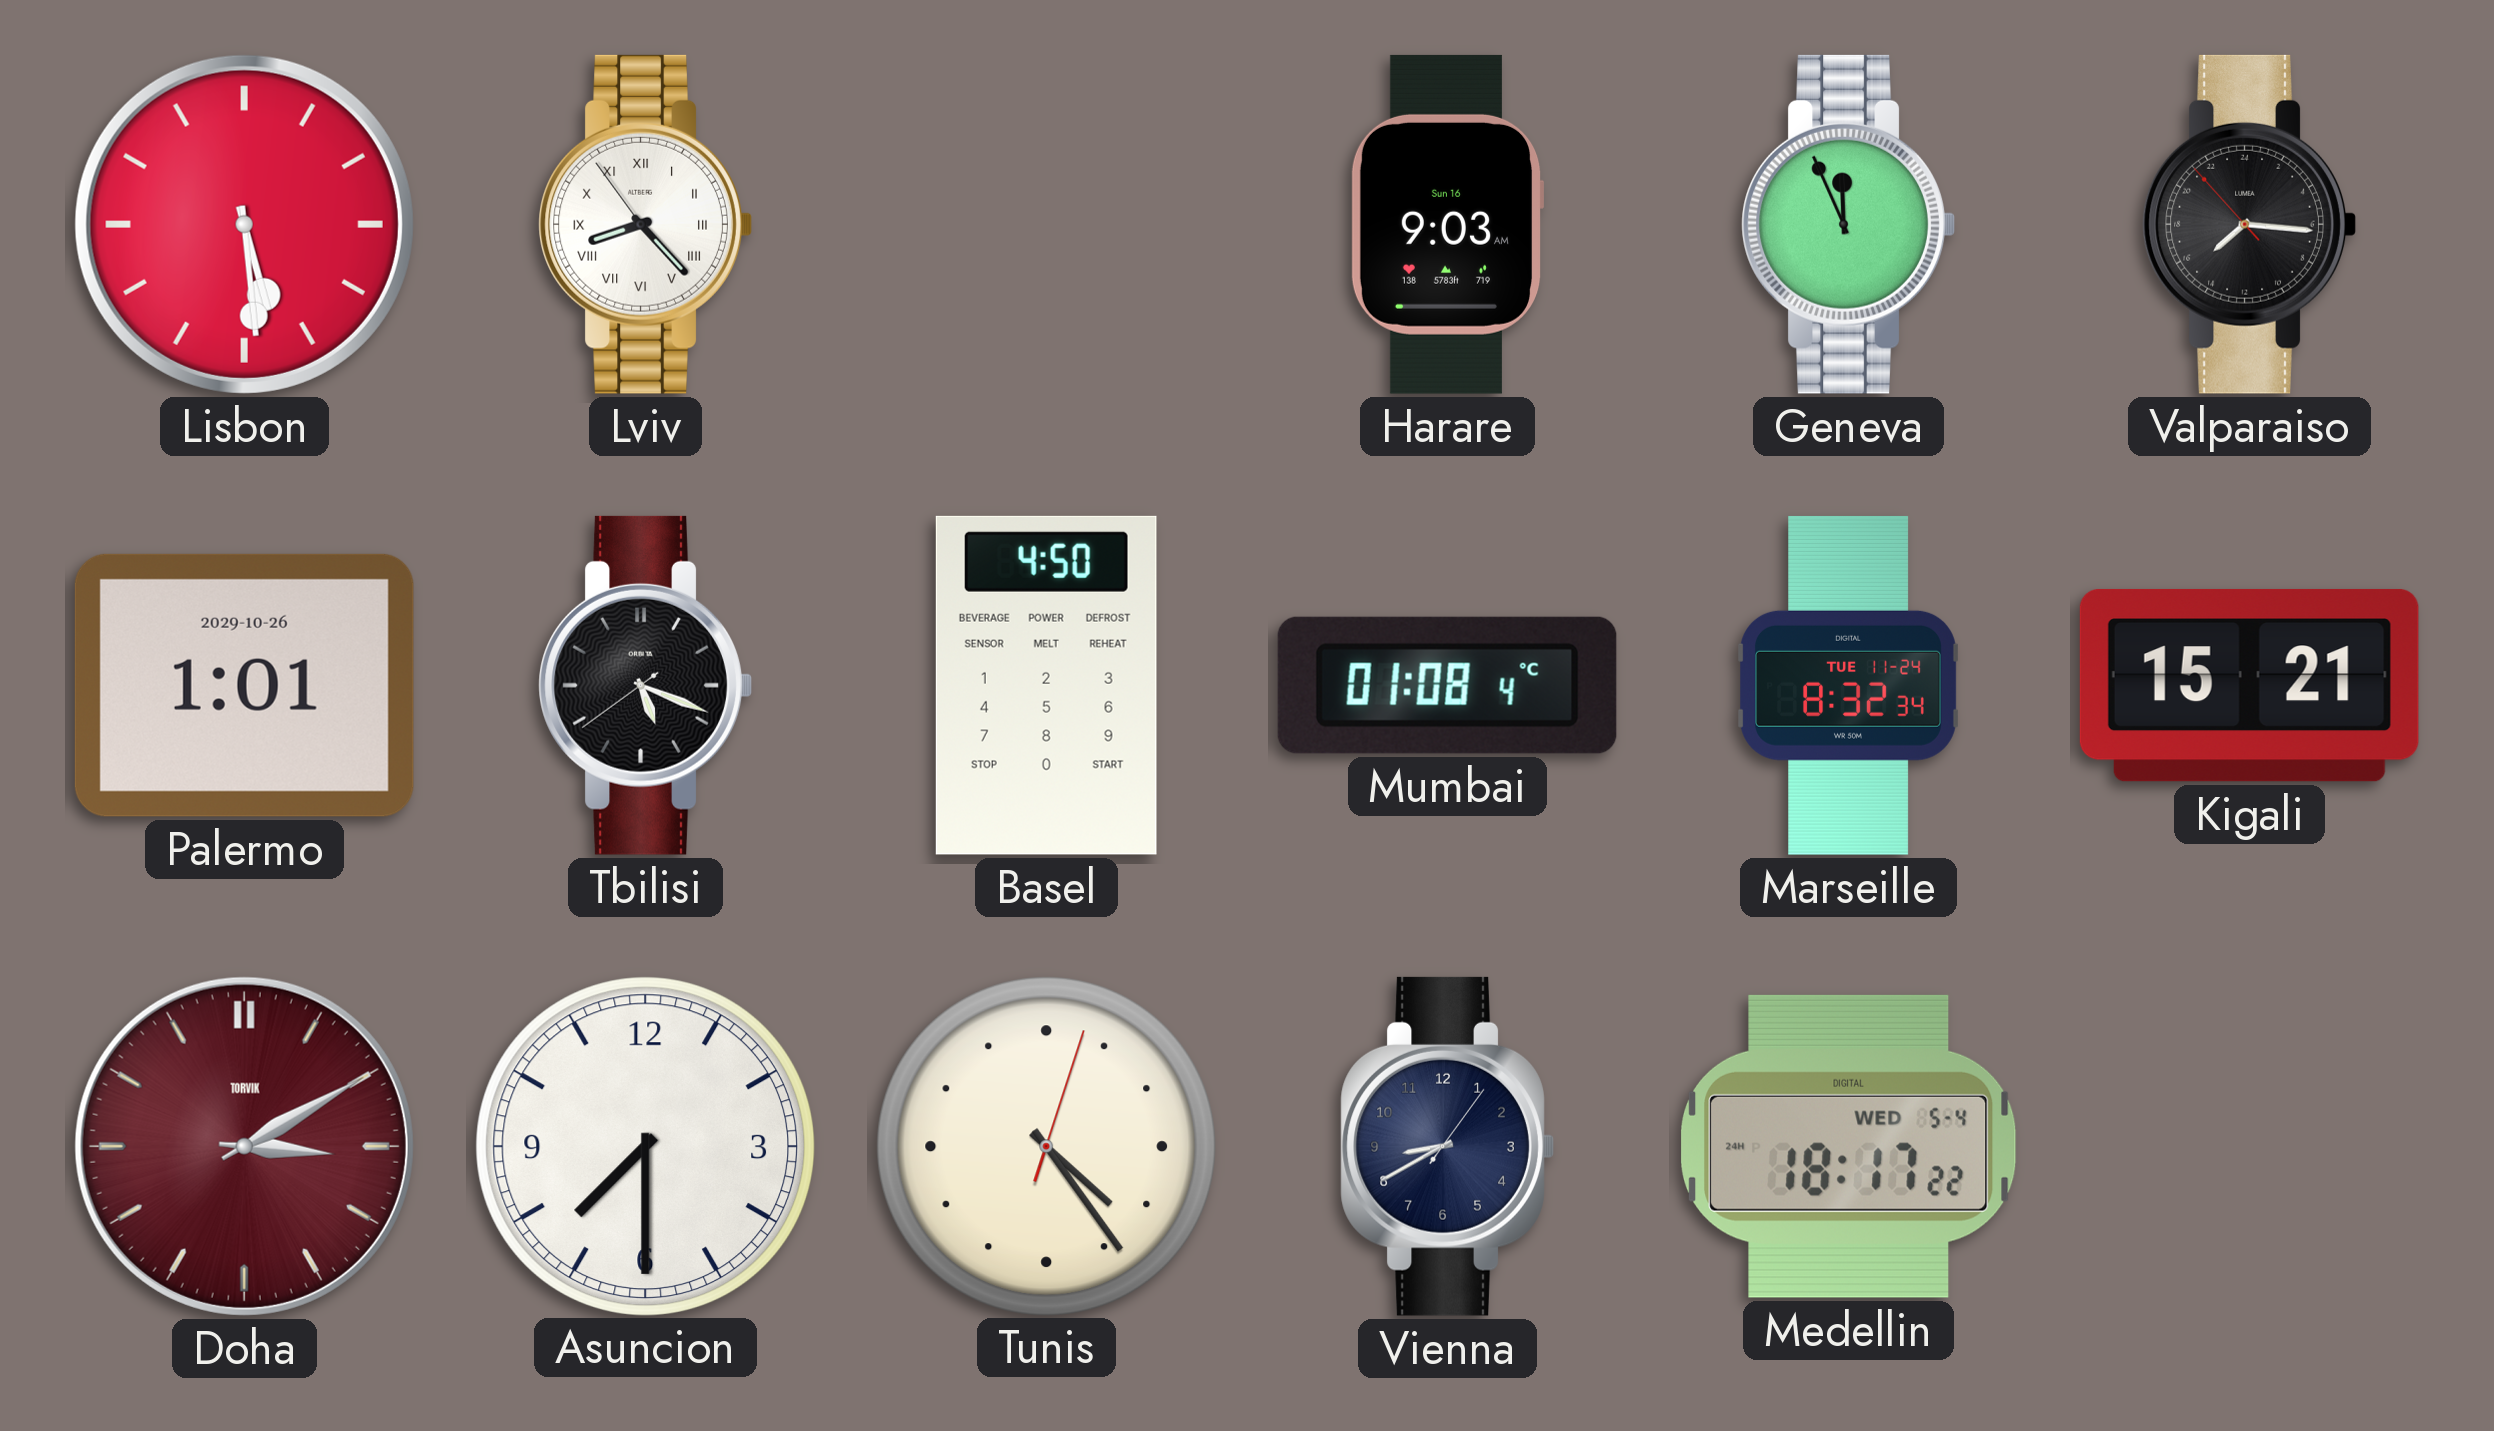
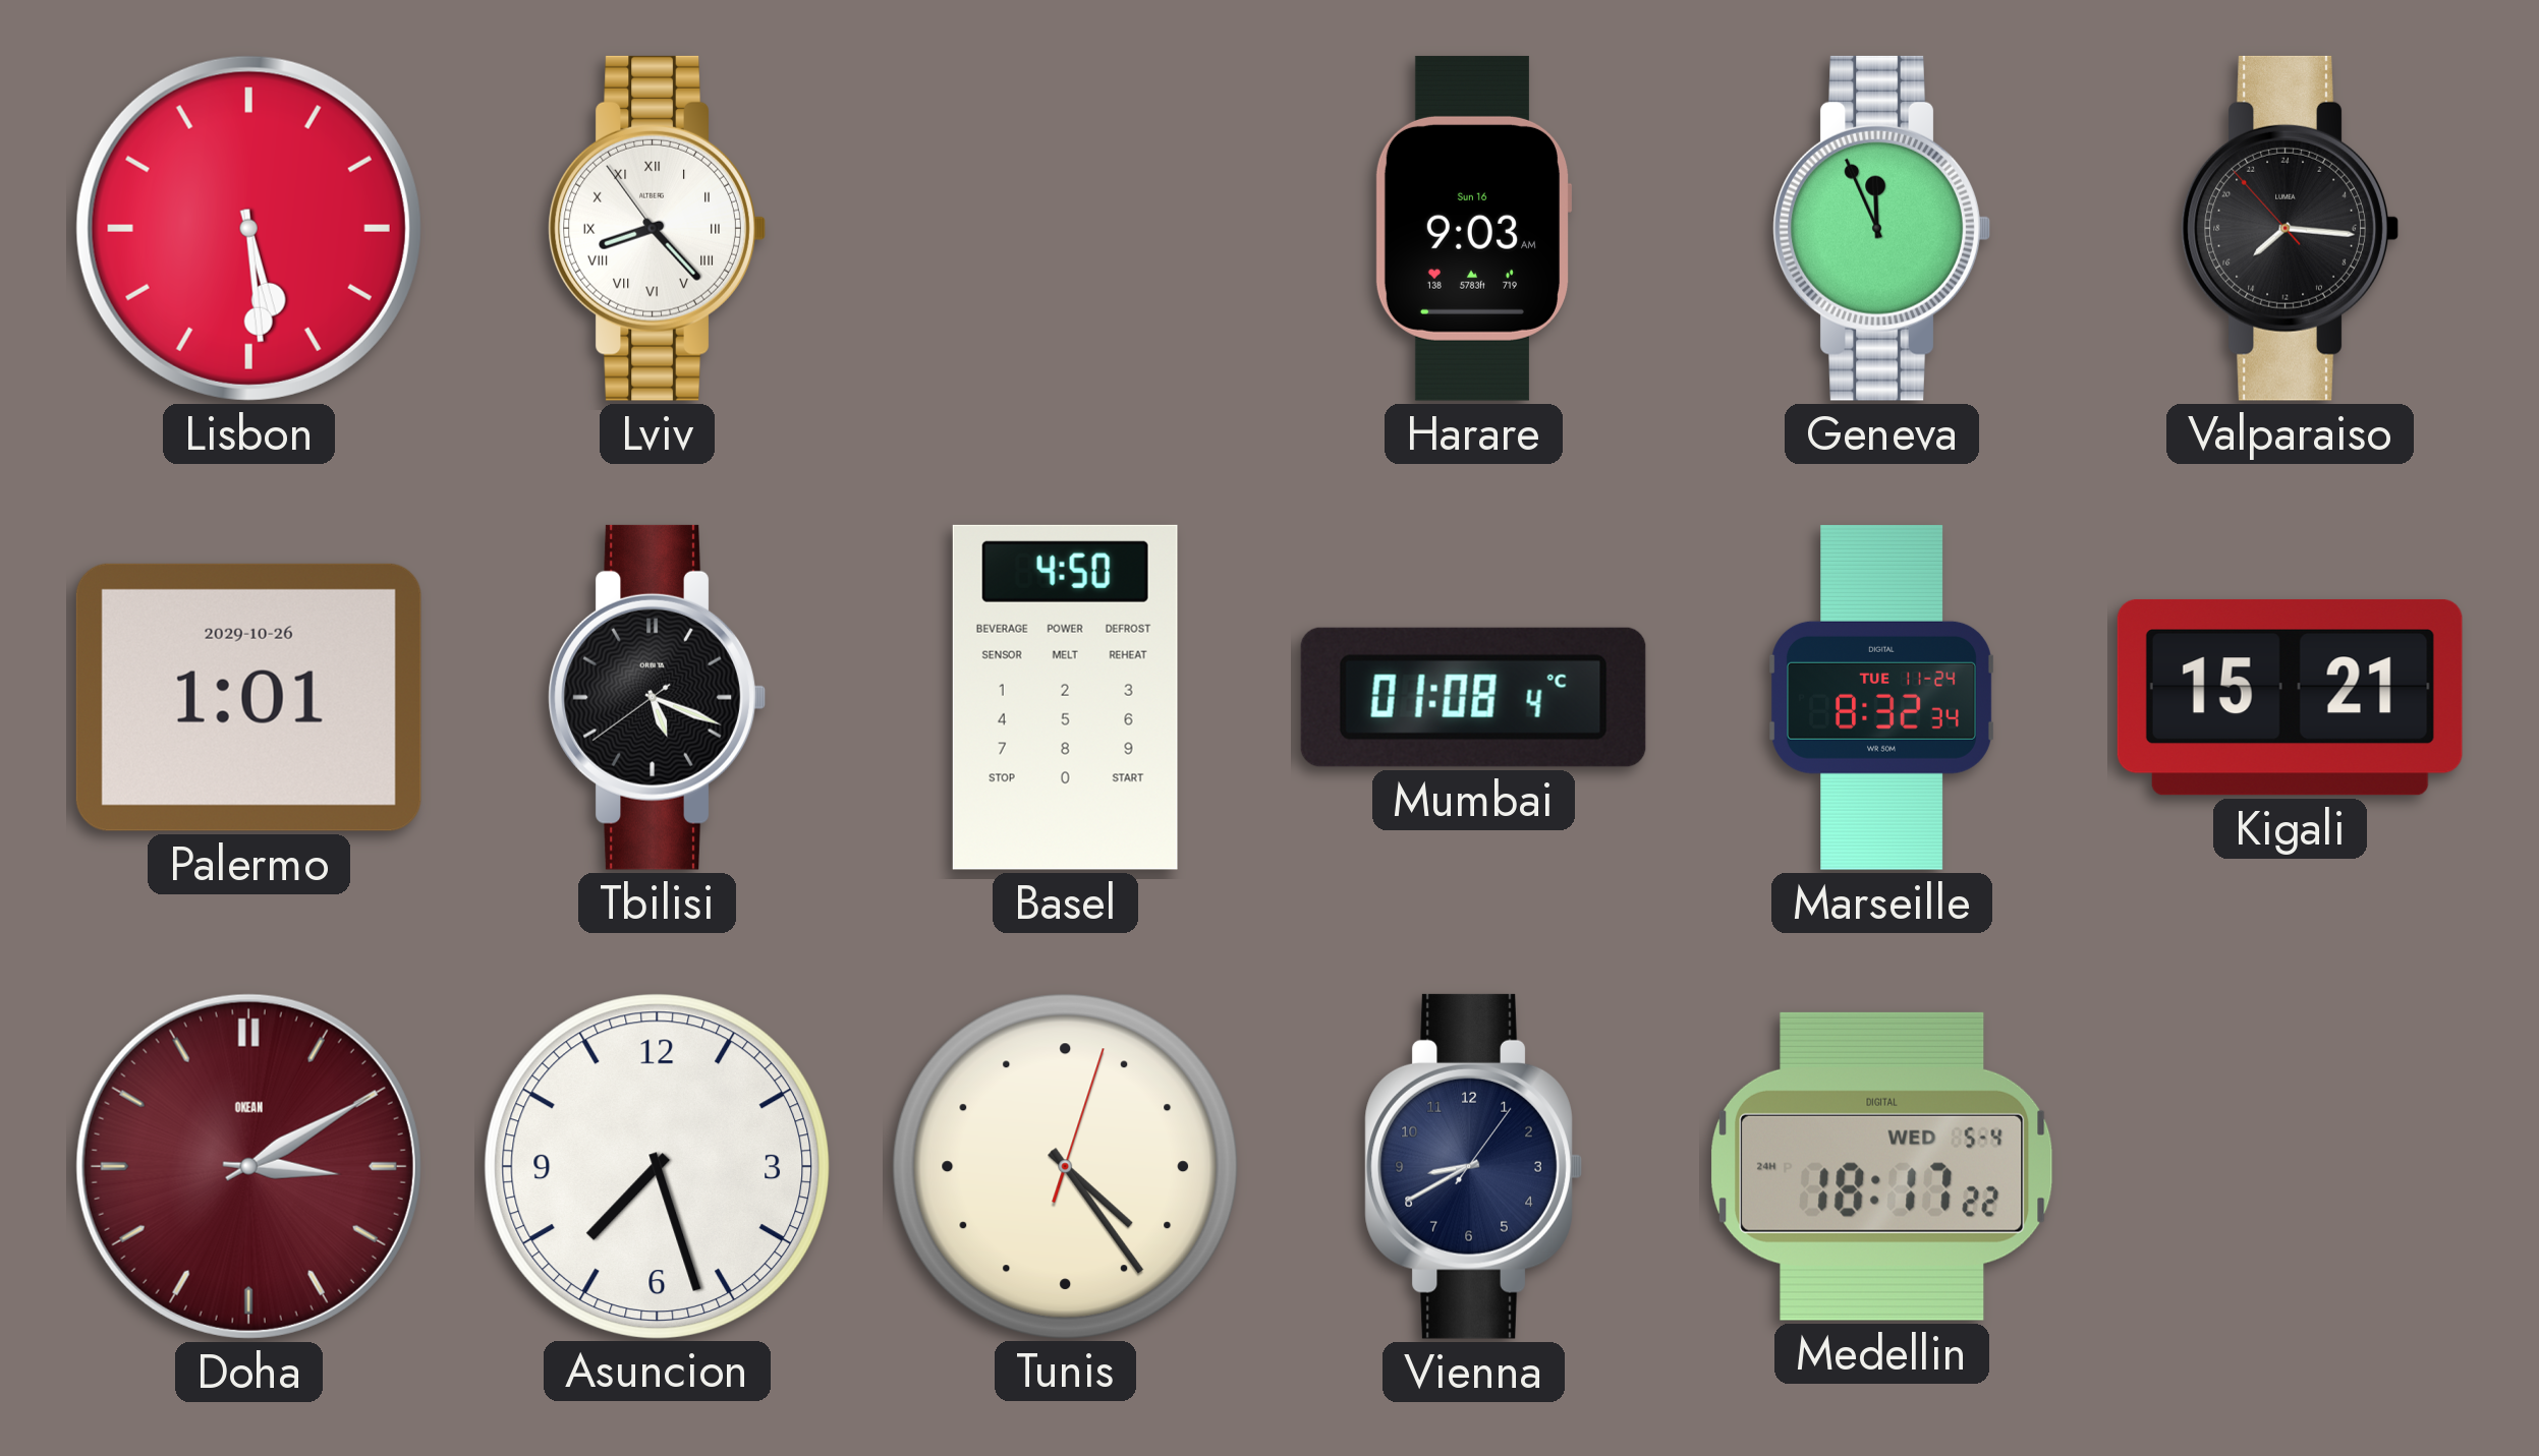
Doha brand: TORVIK -> OKEAN
Asuncion: 7:30 -> 7:27
